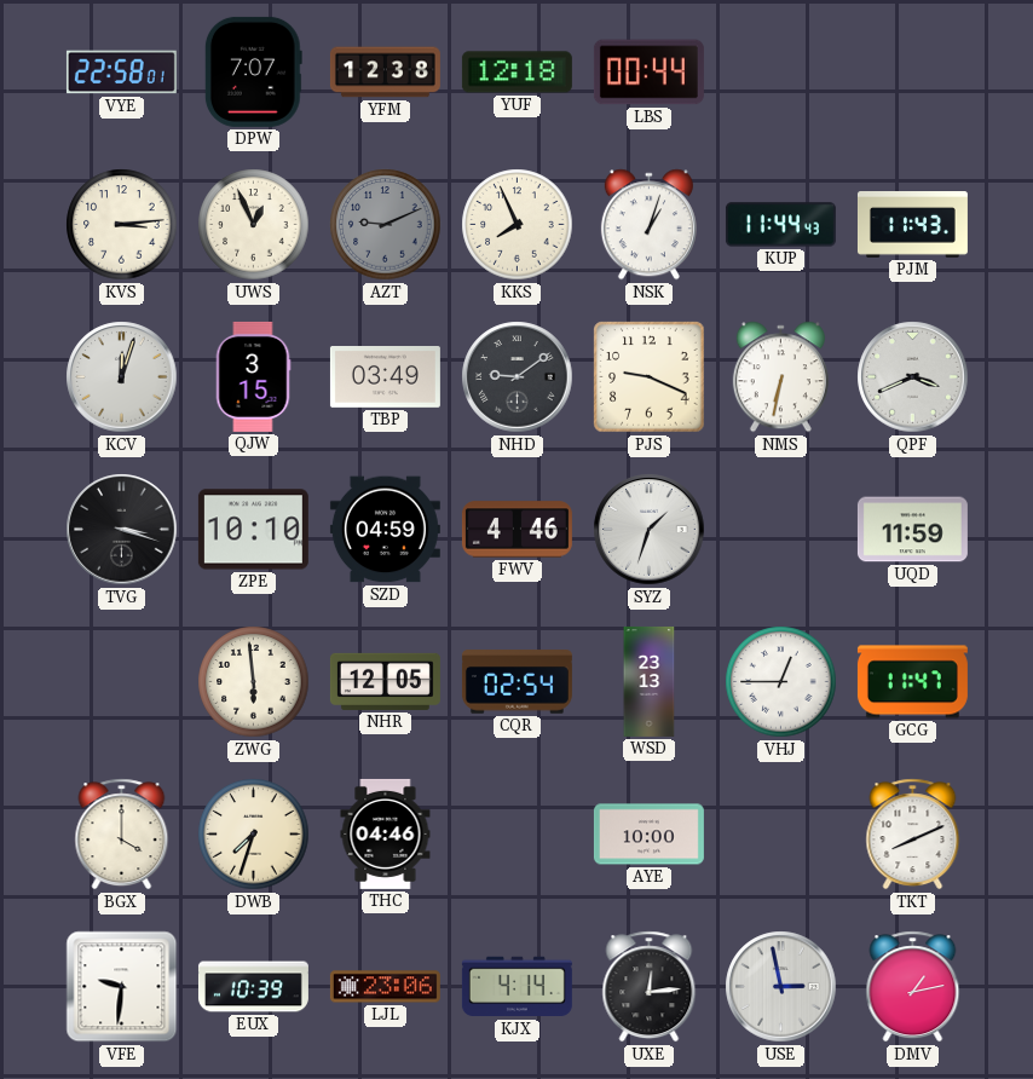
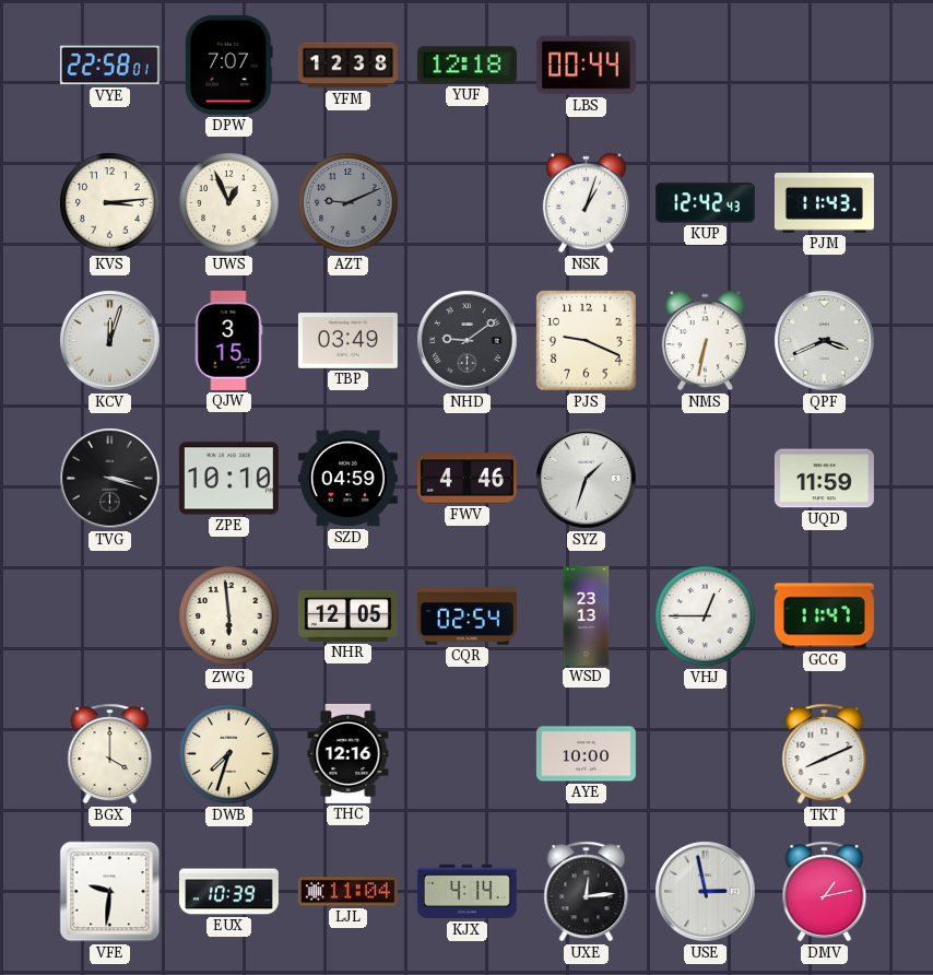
KKS: 7:56 -> none
KUP: 11:44 -> 12:42
THC: 04:46 -> 12:16
LJL: 23:06 -> 11:04
